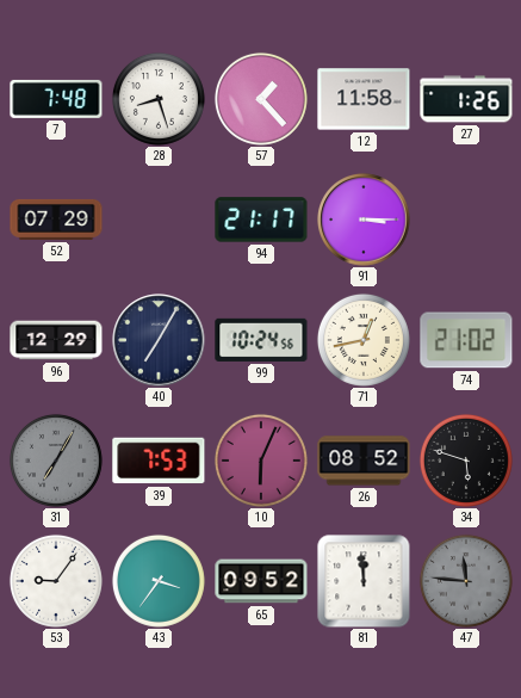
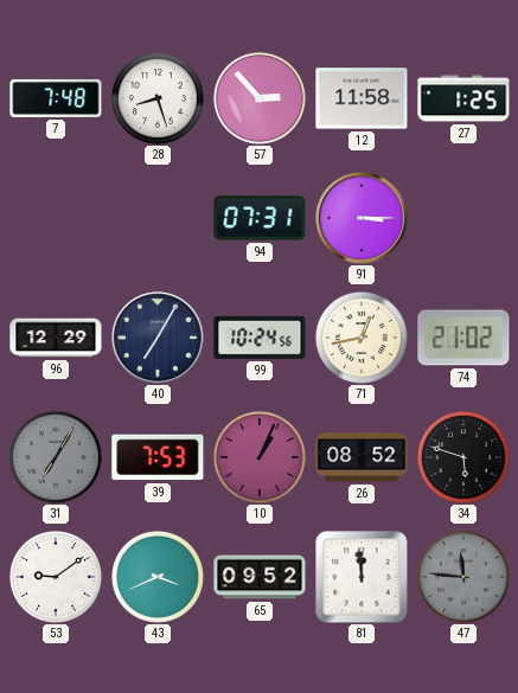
57: 1:23 -> 2:53
27: 1:26 -> 1:25
52: 07:29 -> none
94: 21:17 -> 07:31
10: 6:04 -> 1:04
53: 9:06 -> 9:09
43: 3:36 -> 3:41
